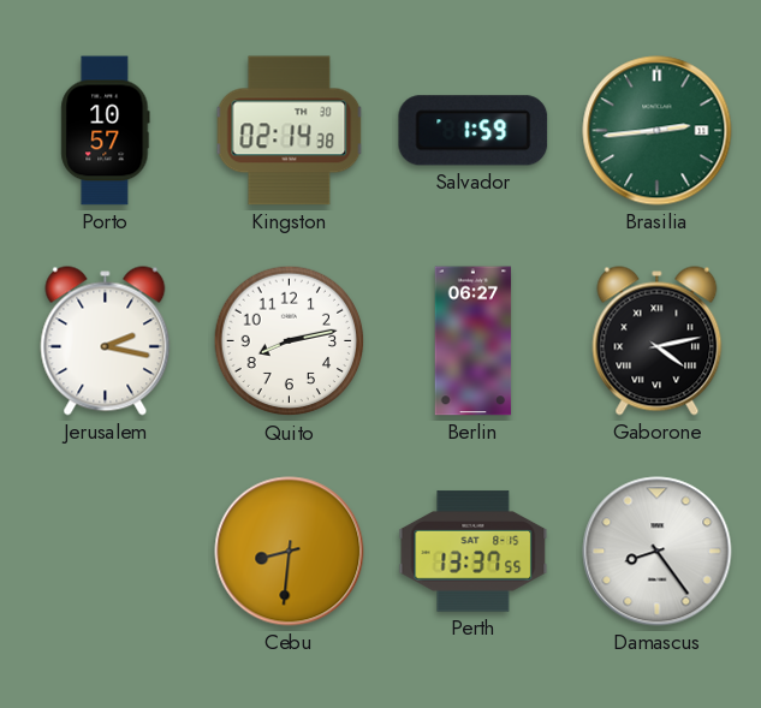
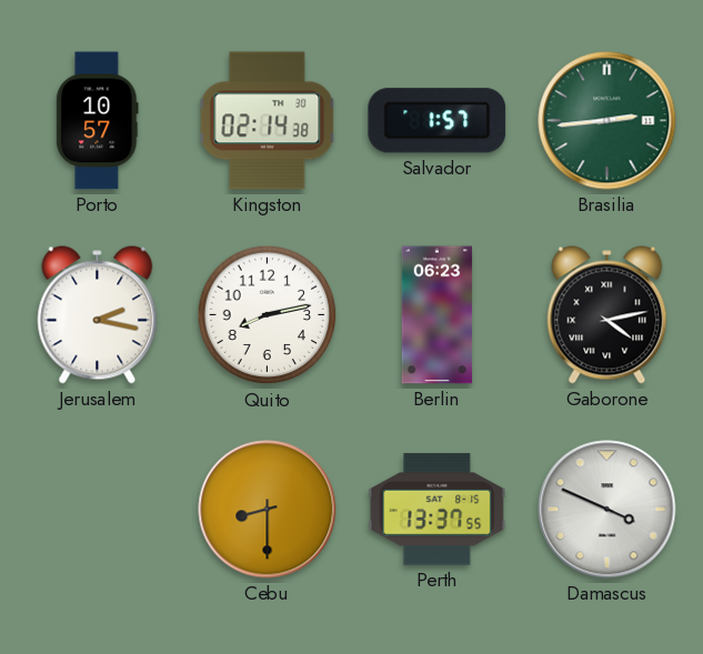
Salvador: 1:59 -> 1:57
Berlin: 06:27 -> 06:23
Cebu: 8:31 -> 8:30
Damascus: 8:24 -> 3:49
